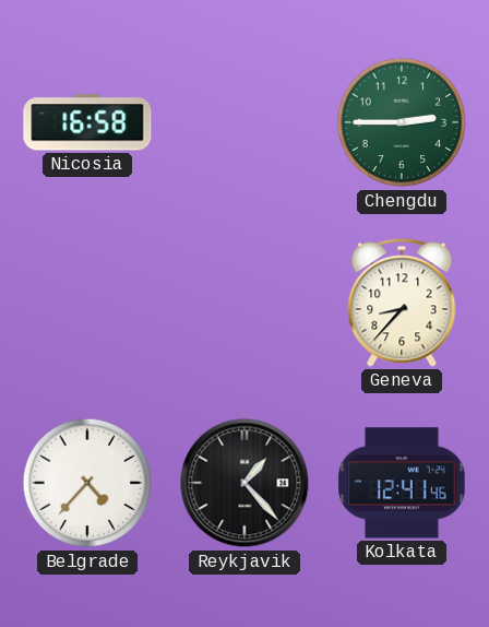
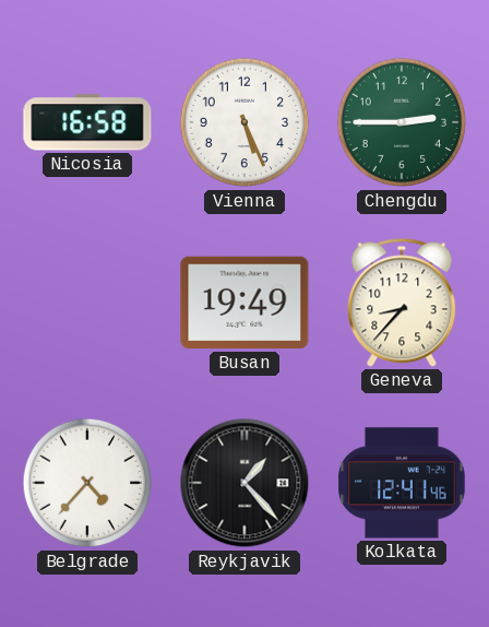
Vienna: none -> 5:26
Busan: none -> 19:49
